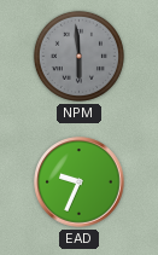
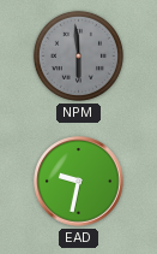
EAD: 9:34 -> 9:32
